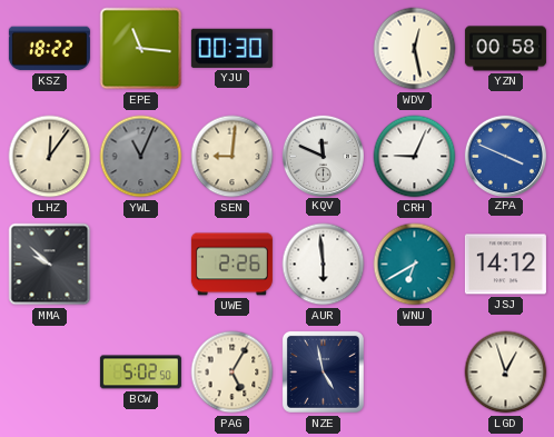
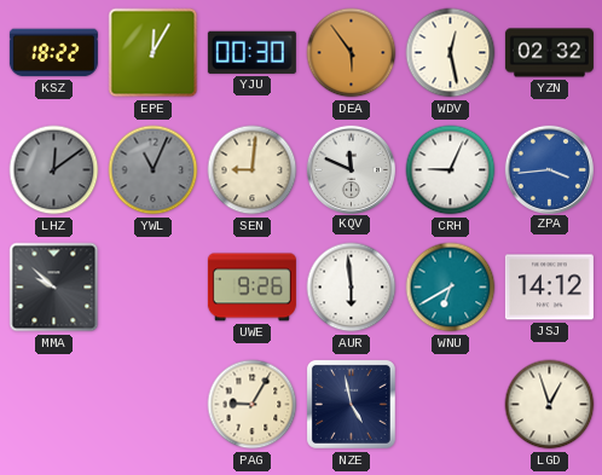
EPE: 11:16 -> 12:05
DEA: none -> 5:54
YZN: 00:58 -> 02:32
LHZ: 12:06 -> 12:09
LHZ dial: cream -> grey
ZPA: 3:49 -> 3:44
UWE: 2:26 -> 9:26
BCW: 5:02 -> none
PAG: 5:05 -> 9:05
